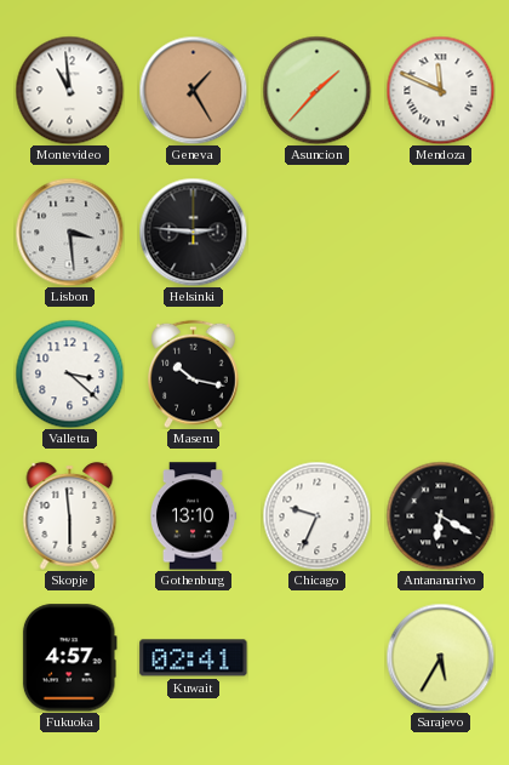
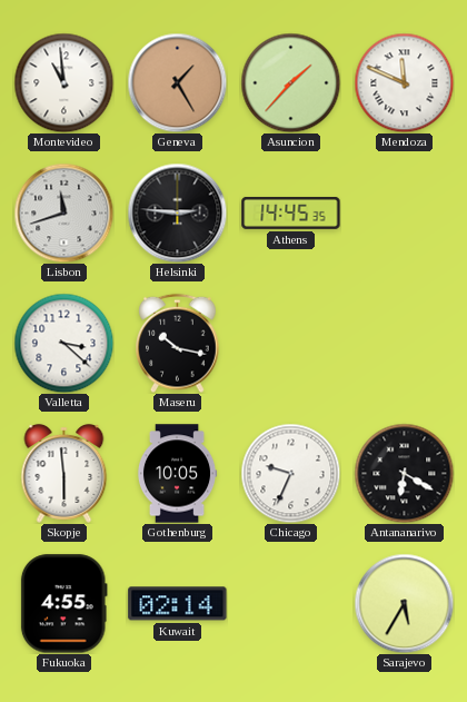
Lisbon: 3:29 -> 11:42
Athens: none -> 14:45
Gothenburg: 13:10 -> 10:05
Fukuoka: 4:57 -> 4:55
Kuwait: 02:41 -> 02:14
